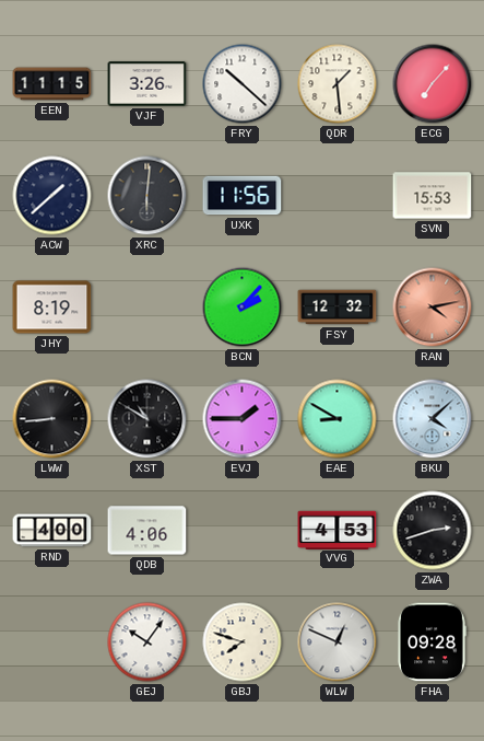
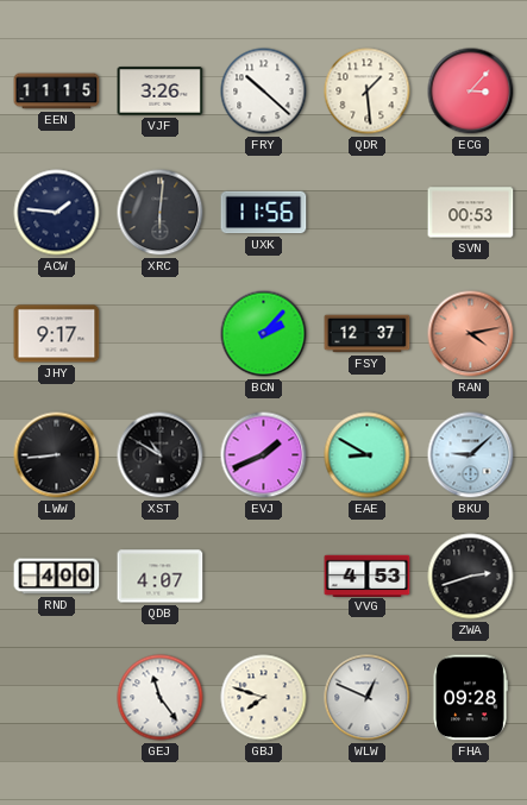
ECG: 7:07 -> 3:07
ACW: 1:38 -> 1:46
SVN: 15:53 -> 00:53
JHY: 8:19 -> 9:17
FSY: 12:32 -> 12:37
EVJ: 1:45 -> 1:41
BKU: 4:08 -> 9:08
QDB: 4:06 -> 4:07
GEJ: 10:06 -> 11:24
